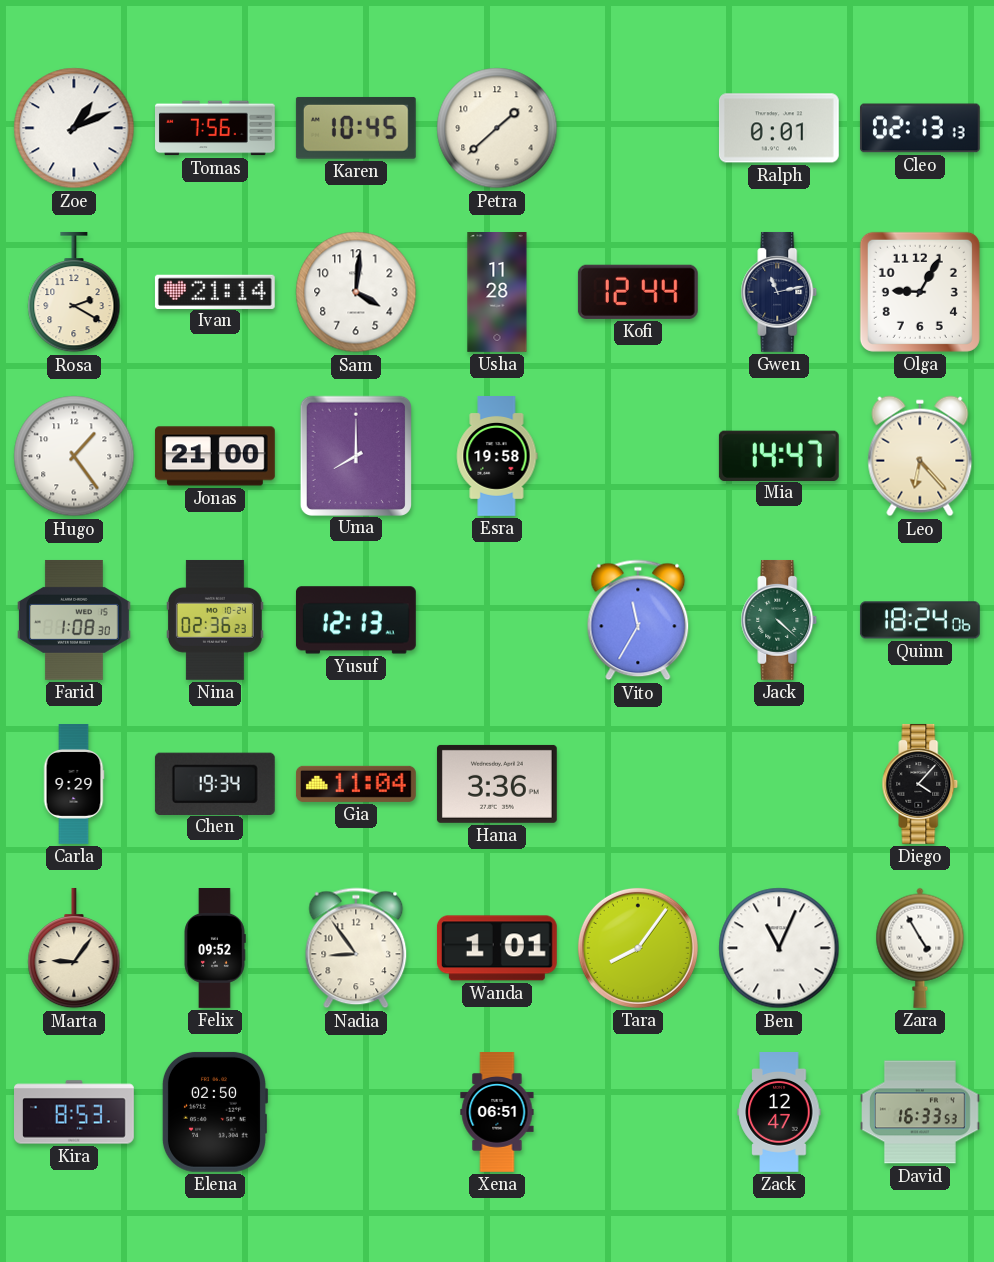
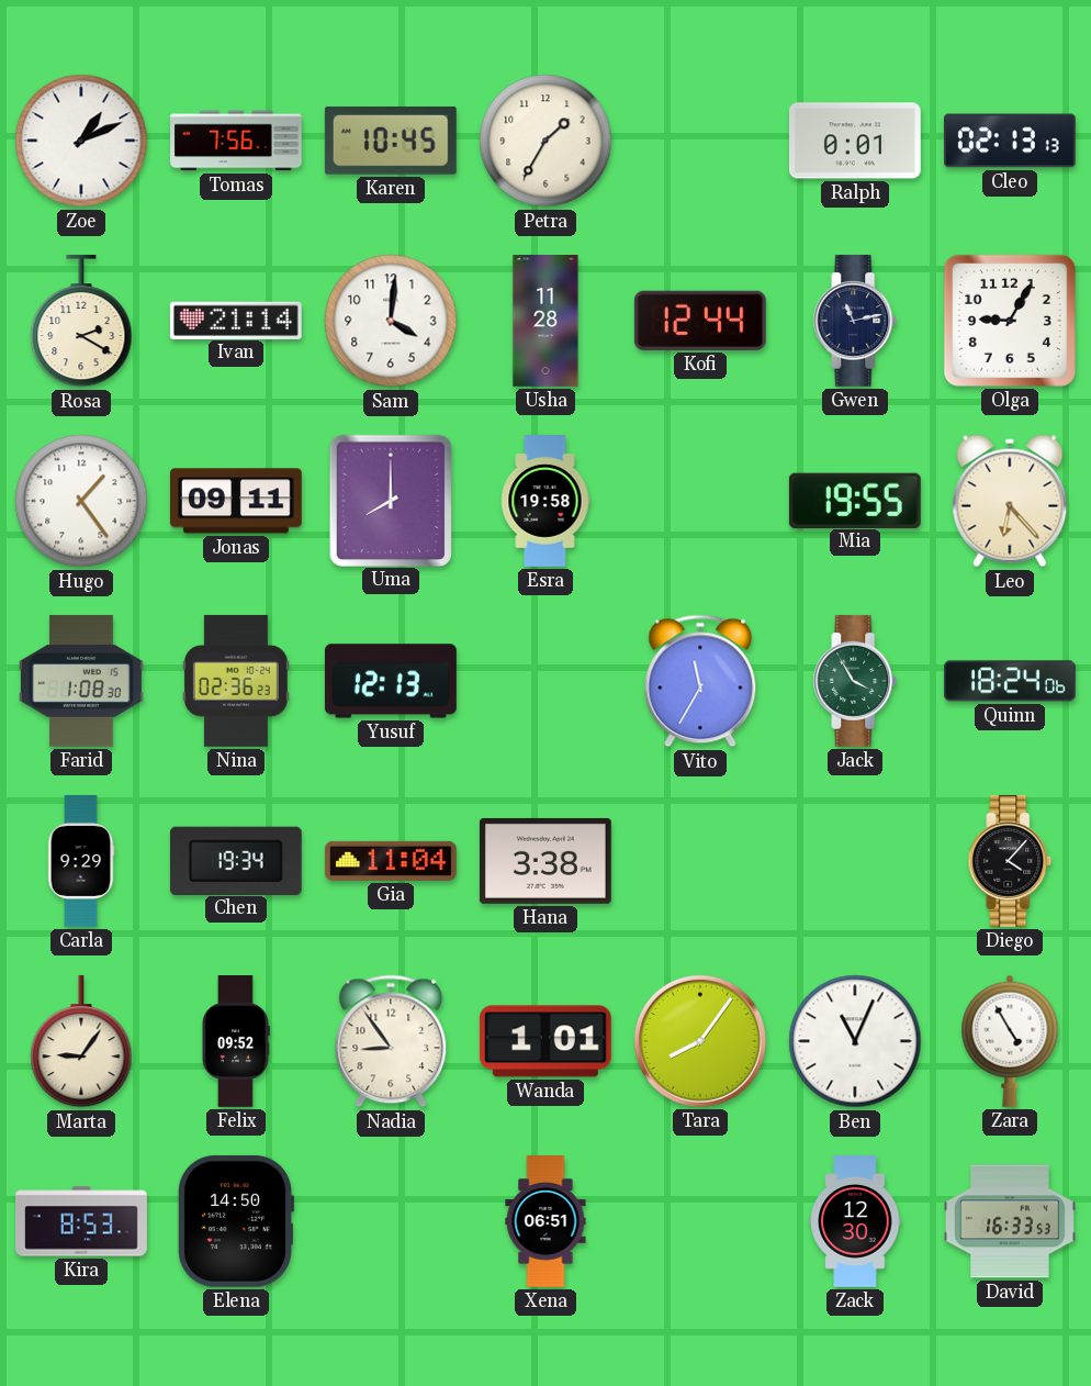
Petra: 1:38 -> 1:35
Jonas: 21:00 -> 09:11
Mia: 14:47 -> 19:55
Jack: 4:22 -> 3:55
Hana: 3:36 -> 3:38
Elena: 02:50 -> 14:50
Zack: 12:47 -> 12:30
